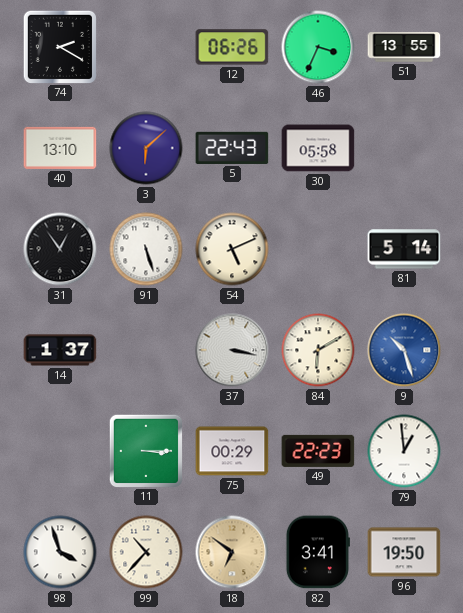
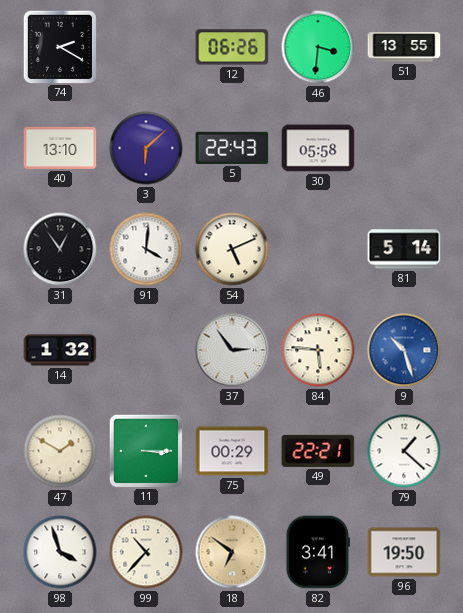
46: 3:34 -> 3:31
91: 5:27 -> 4:01
14: 1:37 -> 1:32
37: 3:17 -> 2:54
84: 6:10 -> 5:46
47: none -> 1:50
49: 22:23 -> 22:21
79: 12:59 -> 1:22
